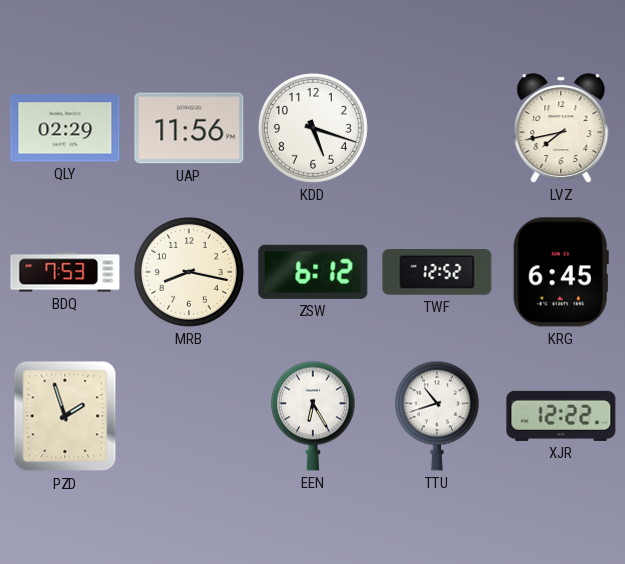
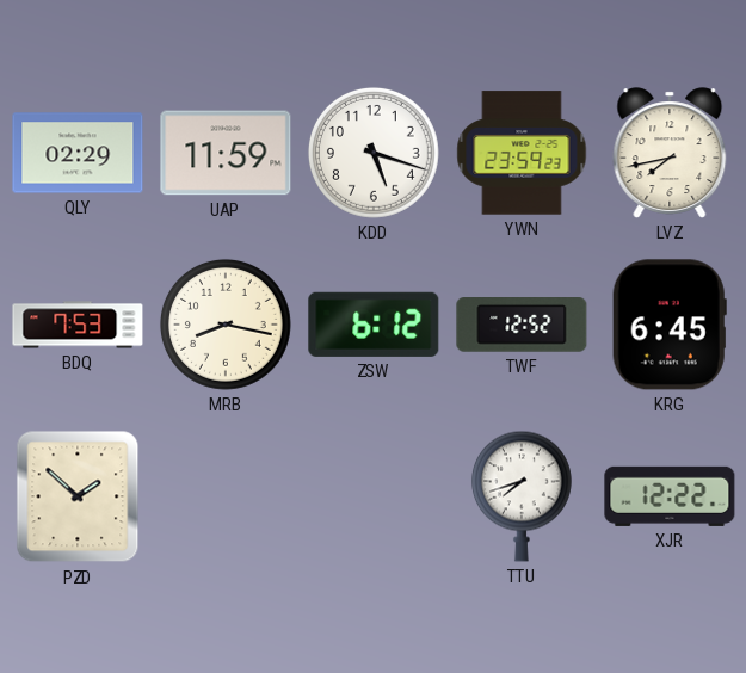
UAP: 11:56 -> 11:59
YWN: none -> 23:59
PZD: 1:57 -> 1:52
EEN: 6:25 -> none
TTU: 10:42 -> 7:42
